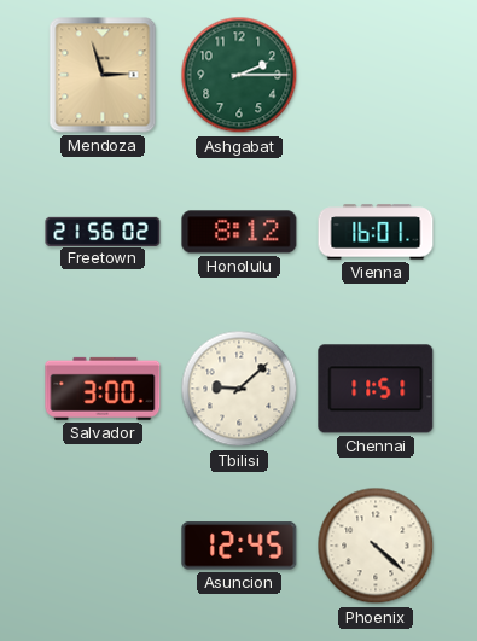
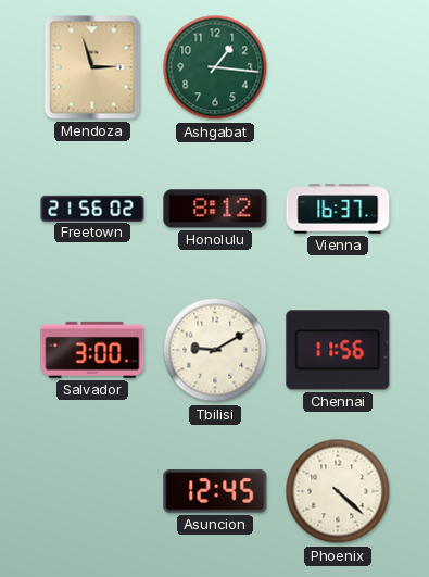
Ashgabat: 2:15 -> 1:16
Vienna: 16:01 -> 16:37
Tbilisi: 9:08 -> 9:10
Chennai: 11:51 -> 11:56
